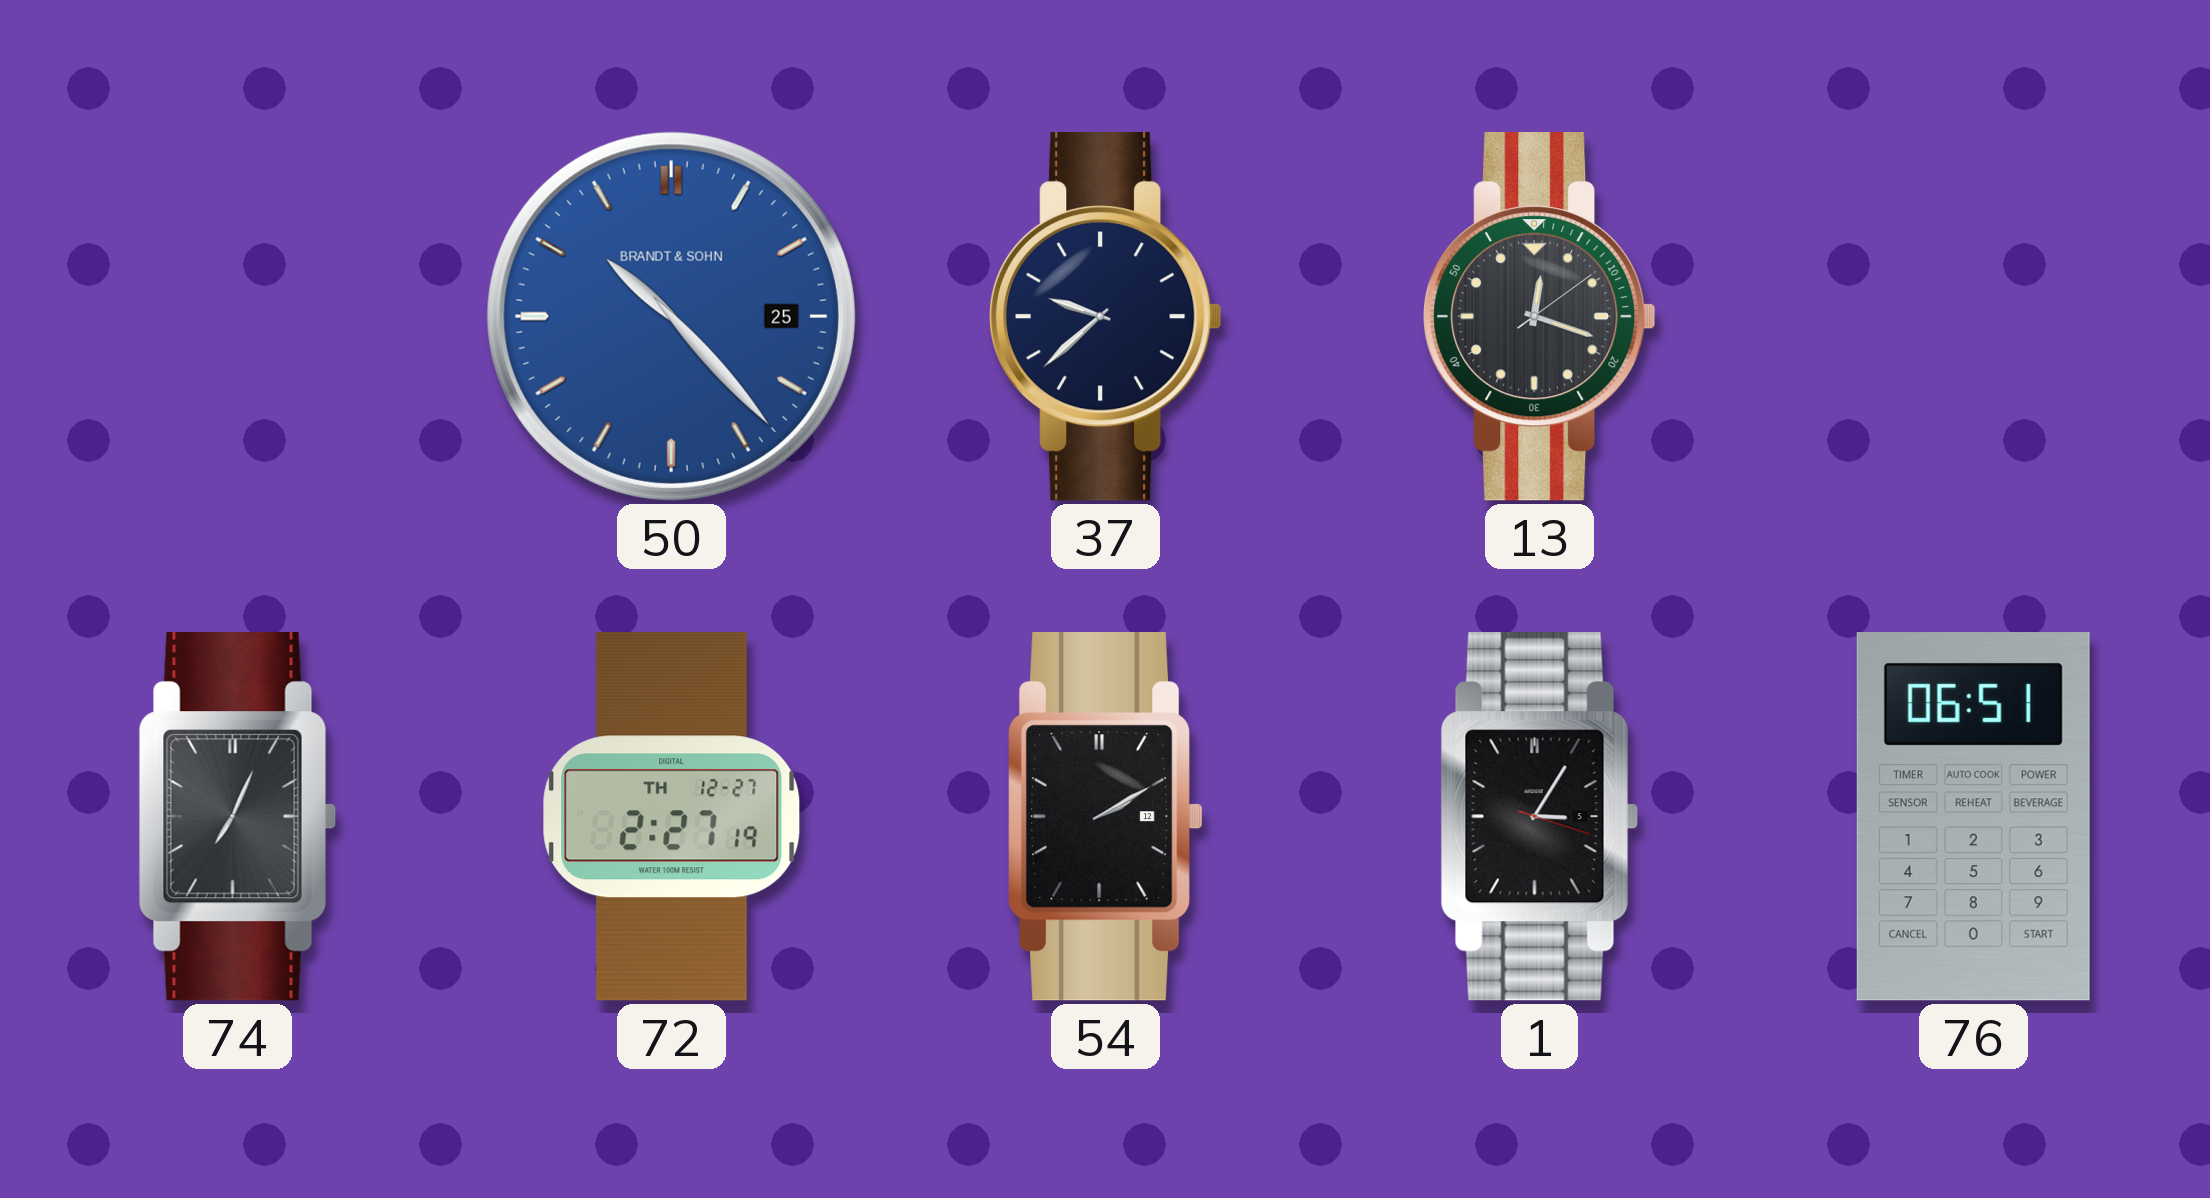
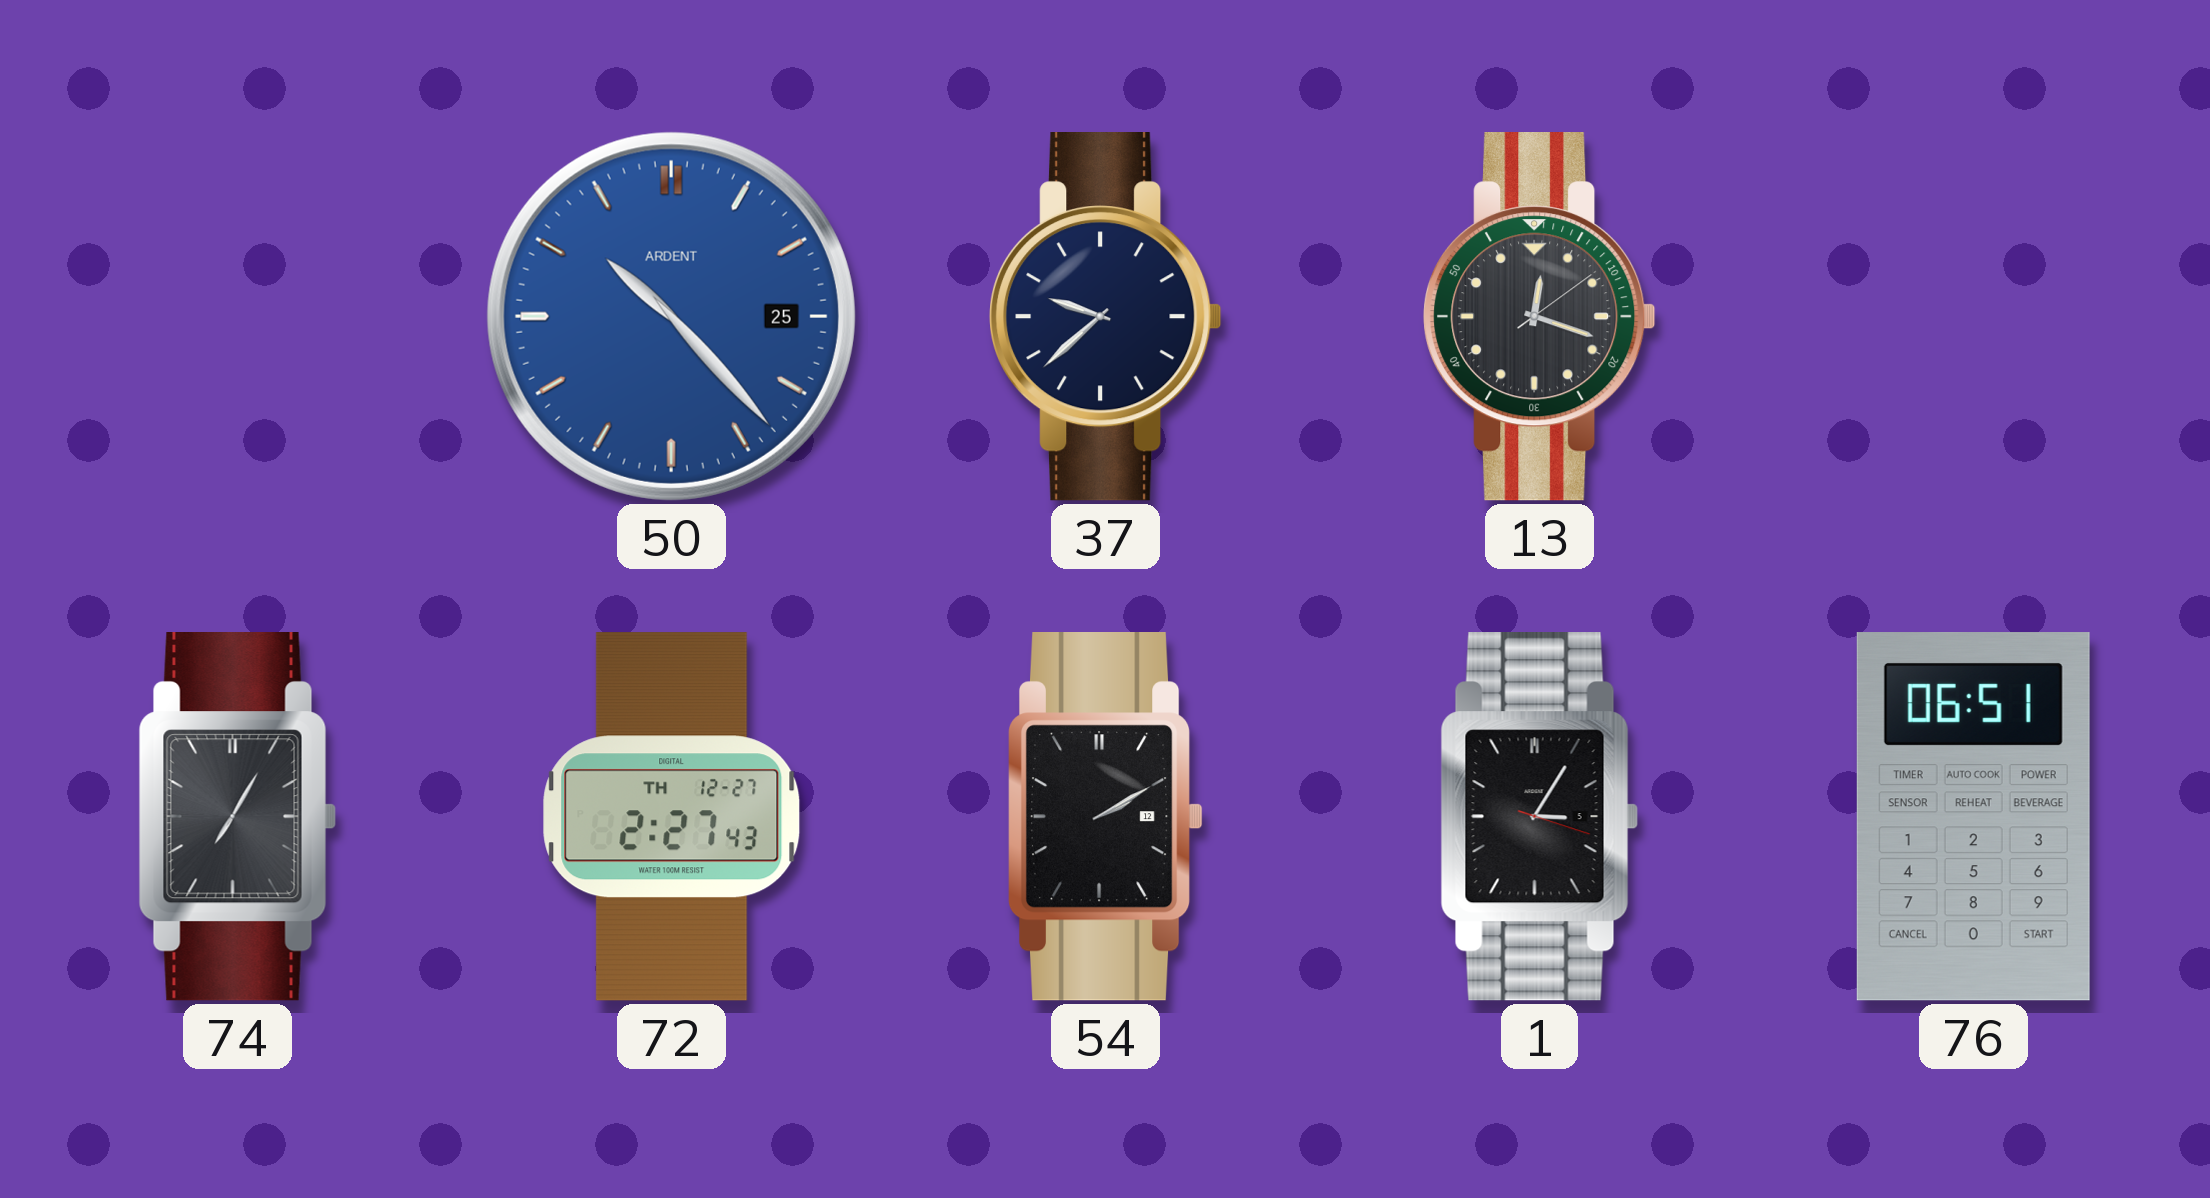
50 brand: BRANDT & SOHN -> ARDENT
74: 7:04 -> 7:05
72: 2:27:19 -> 2:27:43
